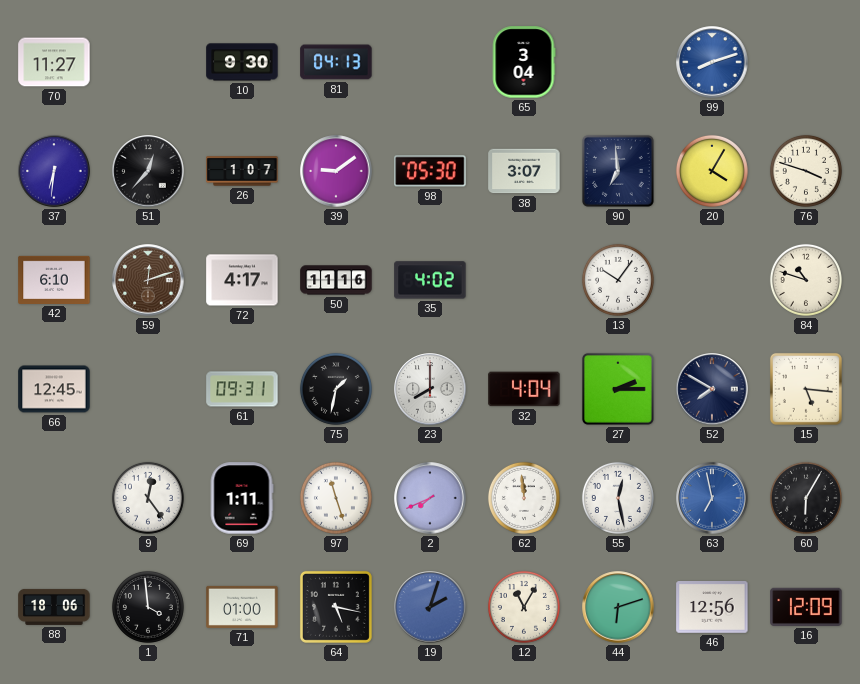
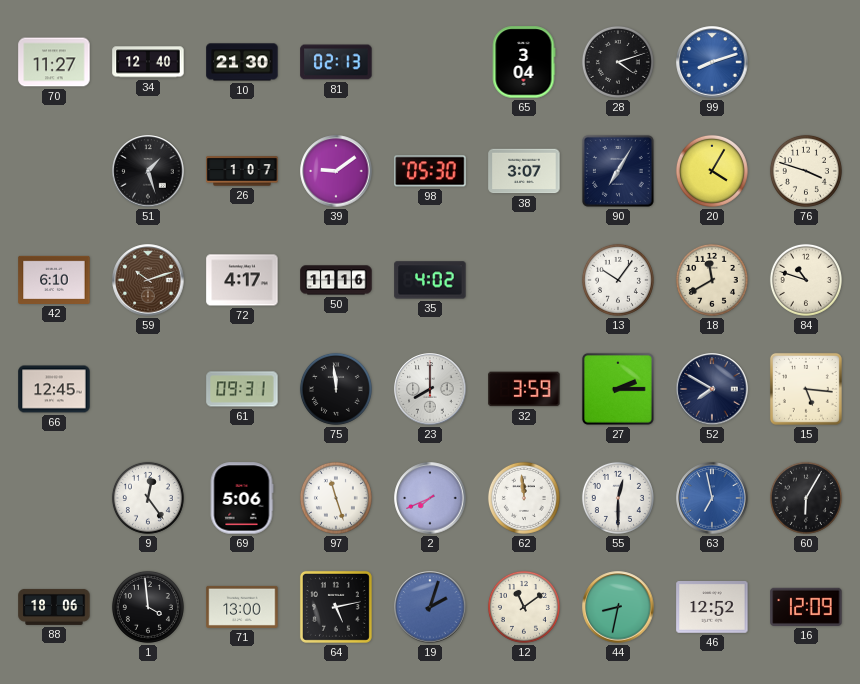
34: none -> 12:40
10: 9:30 -> 21:30
81: 04:13 -> 02:13
28: none -> 4:12
37: 6:31 -> none
51: 12:37 -> 1:27
90: 6:59 -> 7:05
59: 12:12 -> 10:12
18: none -> 11:40
75: 1:32 -> 11:59
32: 4:04 -> 3:59
69: 1:11 -> 5:06
55: 12:28 -> 12:30
71: 01:00 -> 13:00
64: 5:17 -> 5:13
12: 11:05 -> 11:09
44: 6:12 -> 8:32
46: 12:56 -> 12:52
